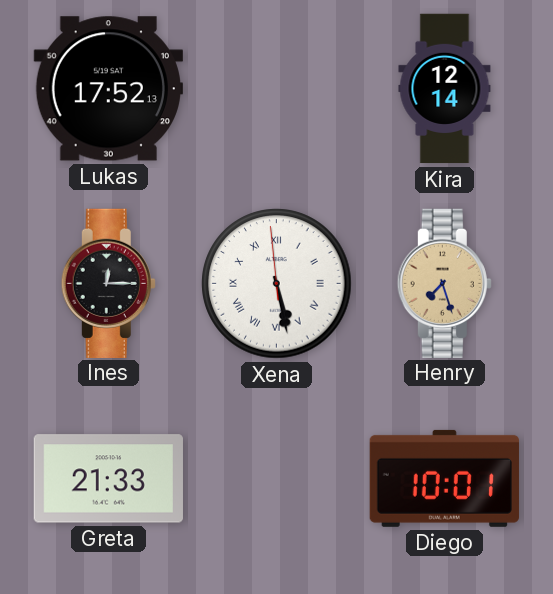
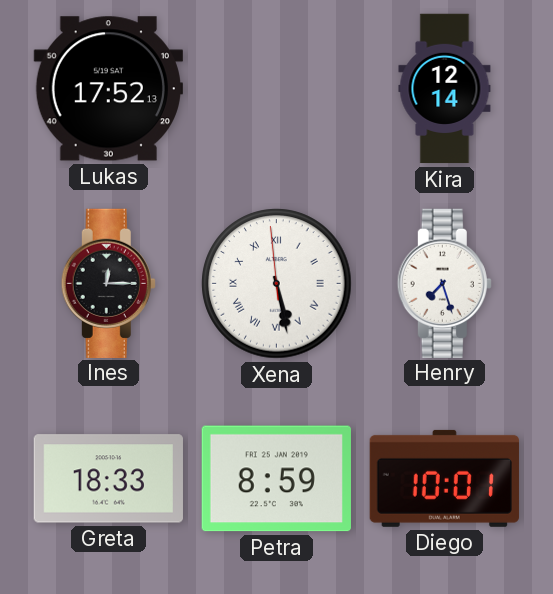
Henry dial: champagne -> white
Greta: 21:33 -> 18:33
Petra: none -> 8:59
